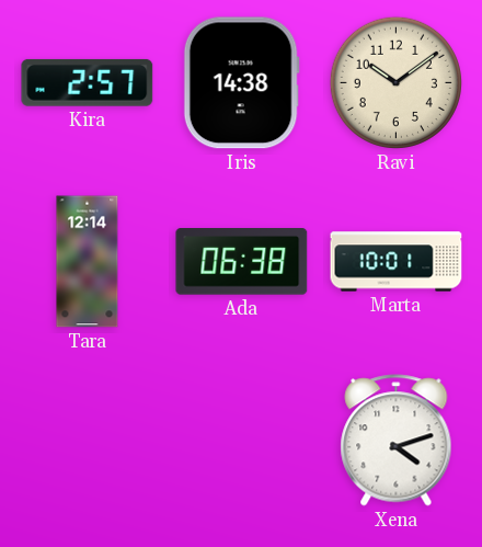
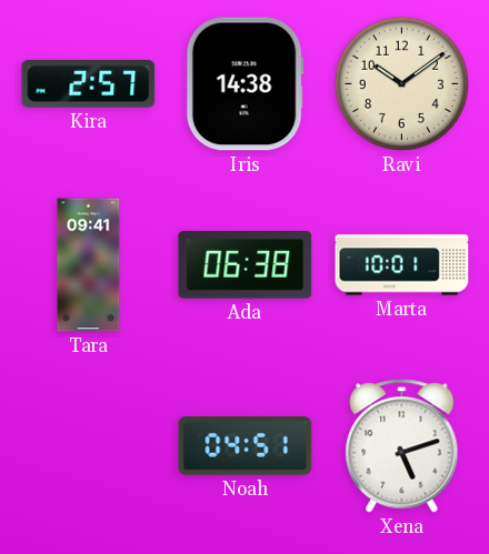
Tara: 12:14 -> 09:41
Noah: none -> 04:51
Xena: 4:12 -> 5:12
